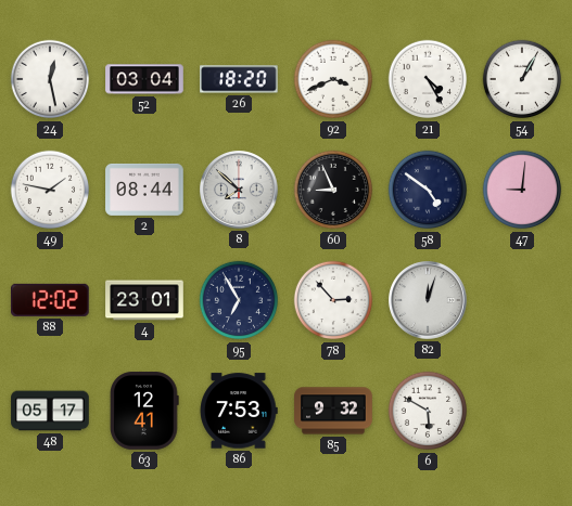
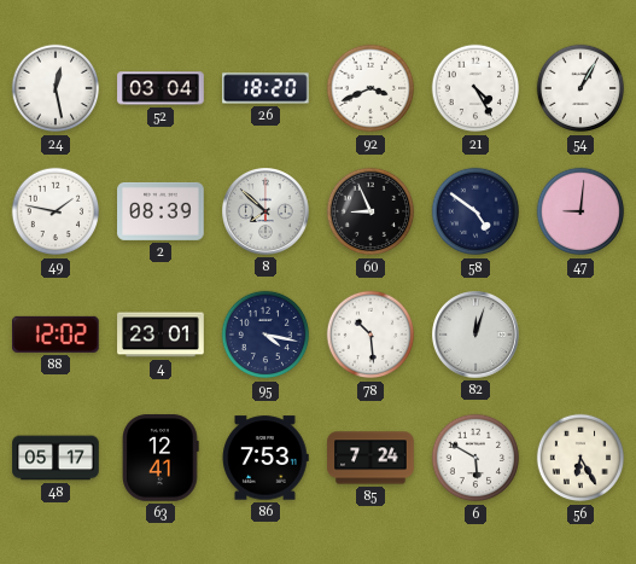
2: 08:44 -> 08:39
95: 6:55 -> 4:17
78: 2:53 -> 10:29
85: 9:32 -> 7:24
56: none -> 6:25
